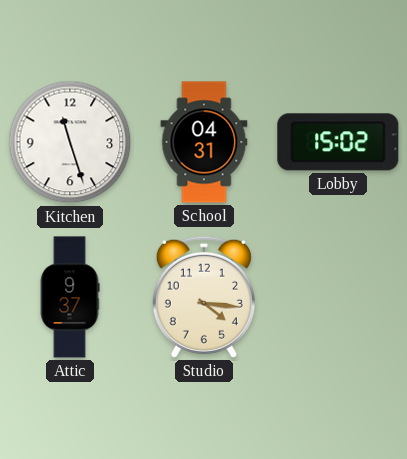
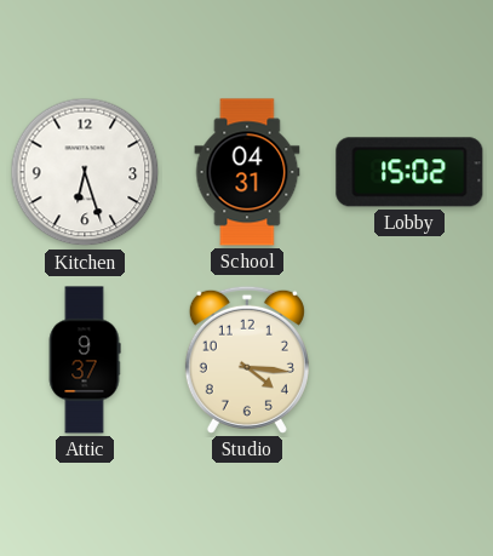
Kitchen: 11:27 -> 6:27
